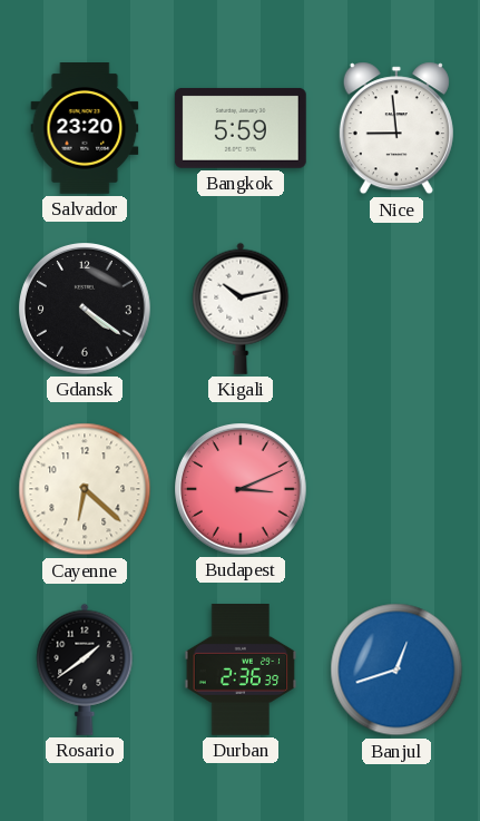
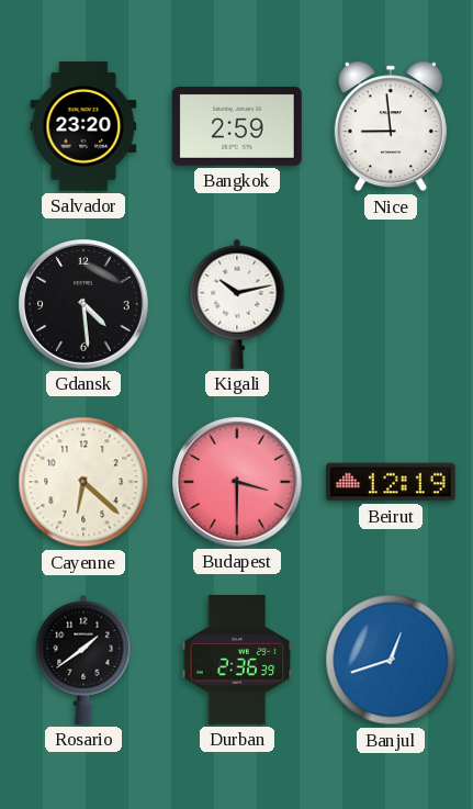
Bangkok: 5:59 -> 2:59
Gdansk: 4:21 -> 4:29
Budapest: 3:11 -> 3:30
Beirut: none -> 12:19
